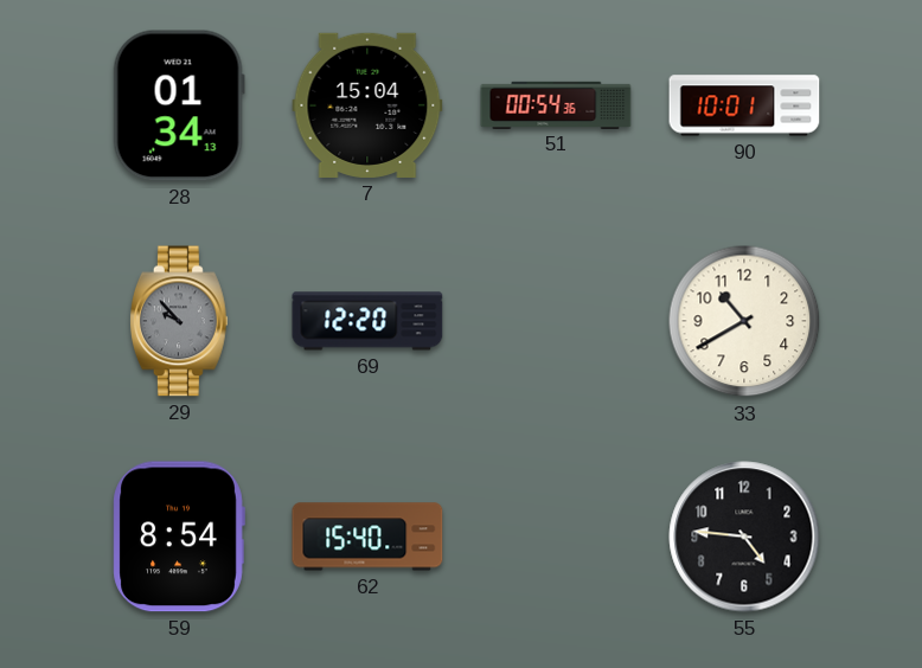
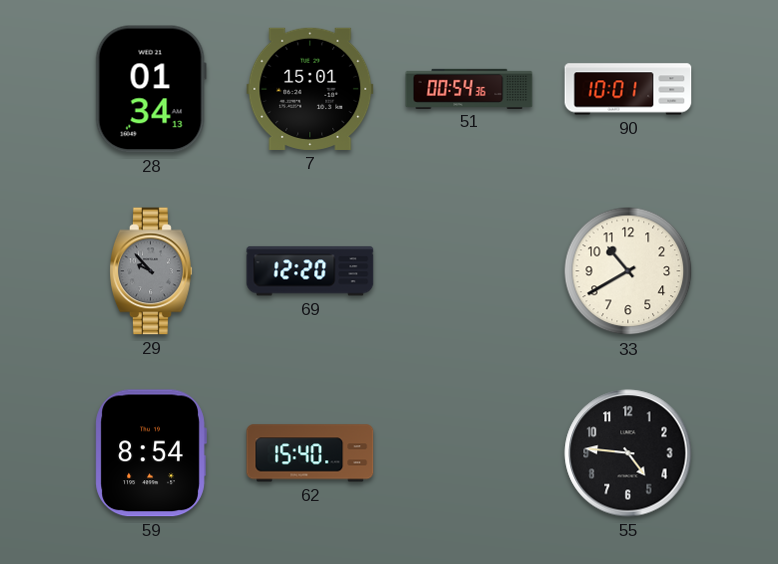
7: 15:04 -> 15:01
